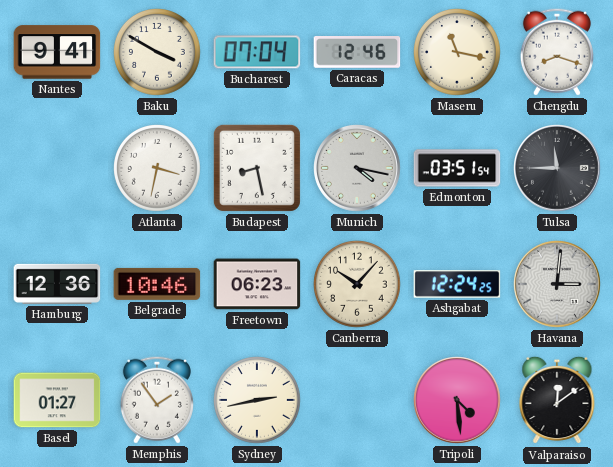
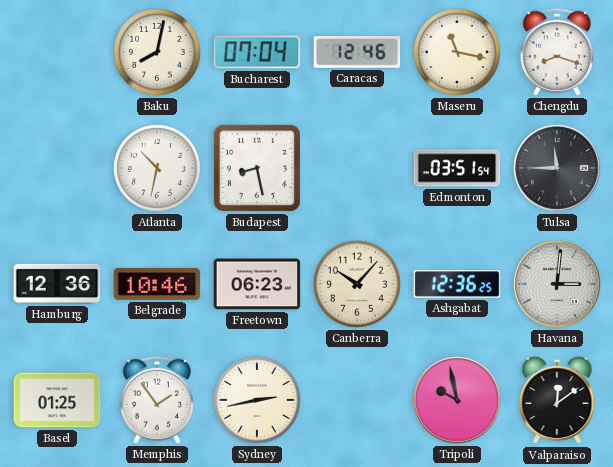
Nantes: 9:41 -> none
Baku: 3:50 -> 8:02
Atlanta: 3:32 -> 10:32
Munich: 4:17 -> none
Ashgabat: 12:24 -> 12:36
Basel: 01:27 -> 01:25
Tripoli: 4:29 -> 9:58
